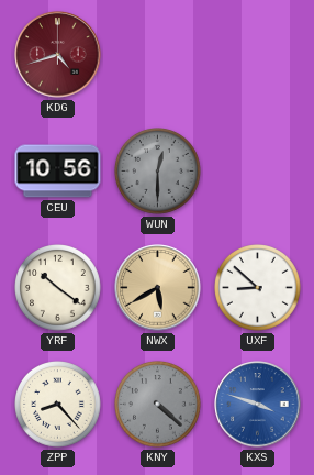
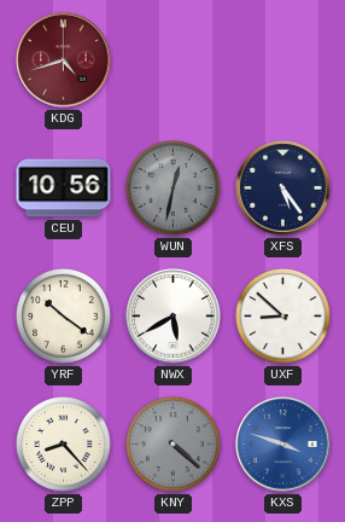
WUN: 12:30 -> 12:32
XFS: none -> 5:24
NWX dial: champagne -> white
